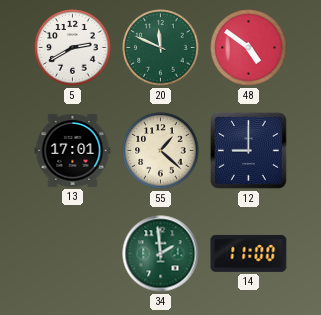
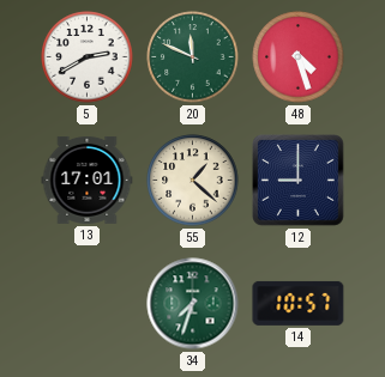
48: 4:51 -> 4:27
34: 1:59 -> 7:33
14: 11:00 -> 10:57
